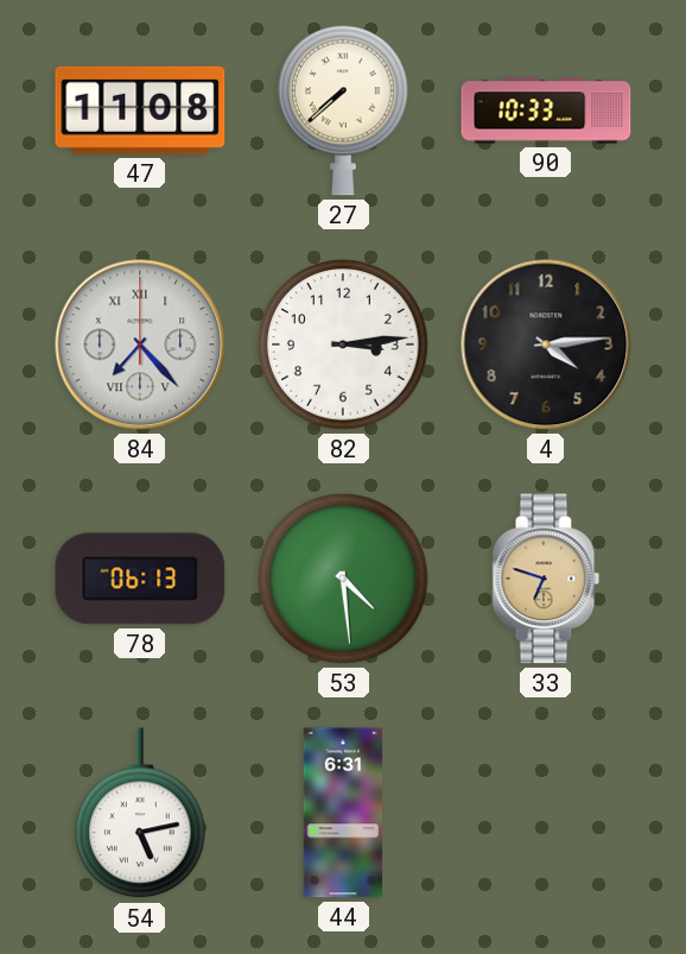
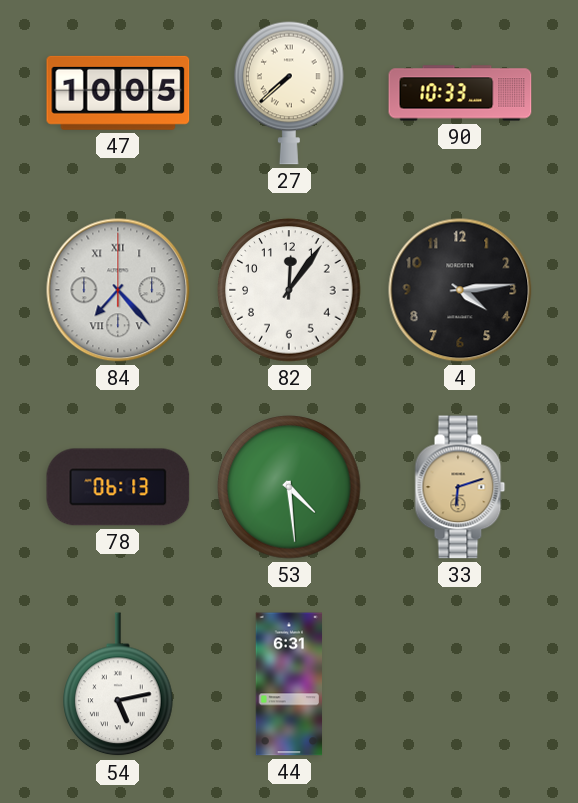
47: 11:08 -> 10:05
82: 3:14 -> 12:06
33: 6:48 -> 6:12
